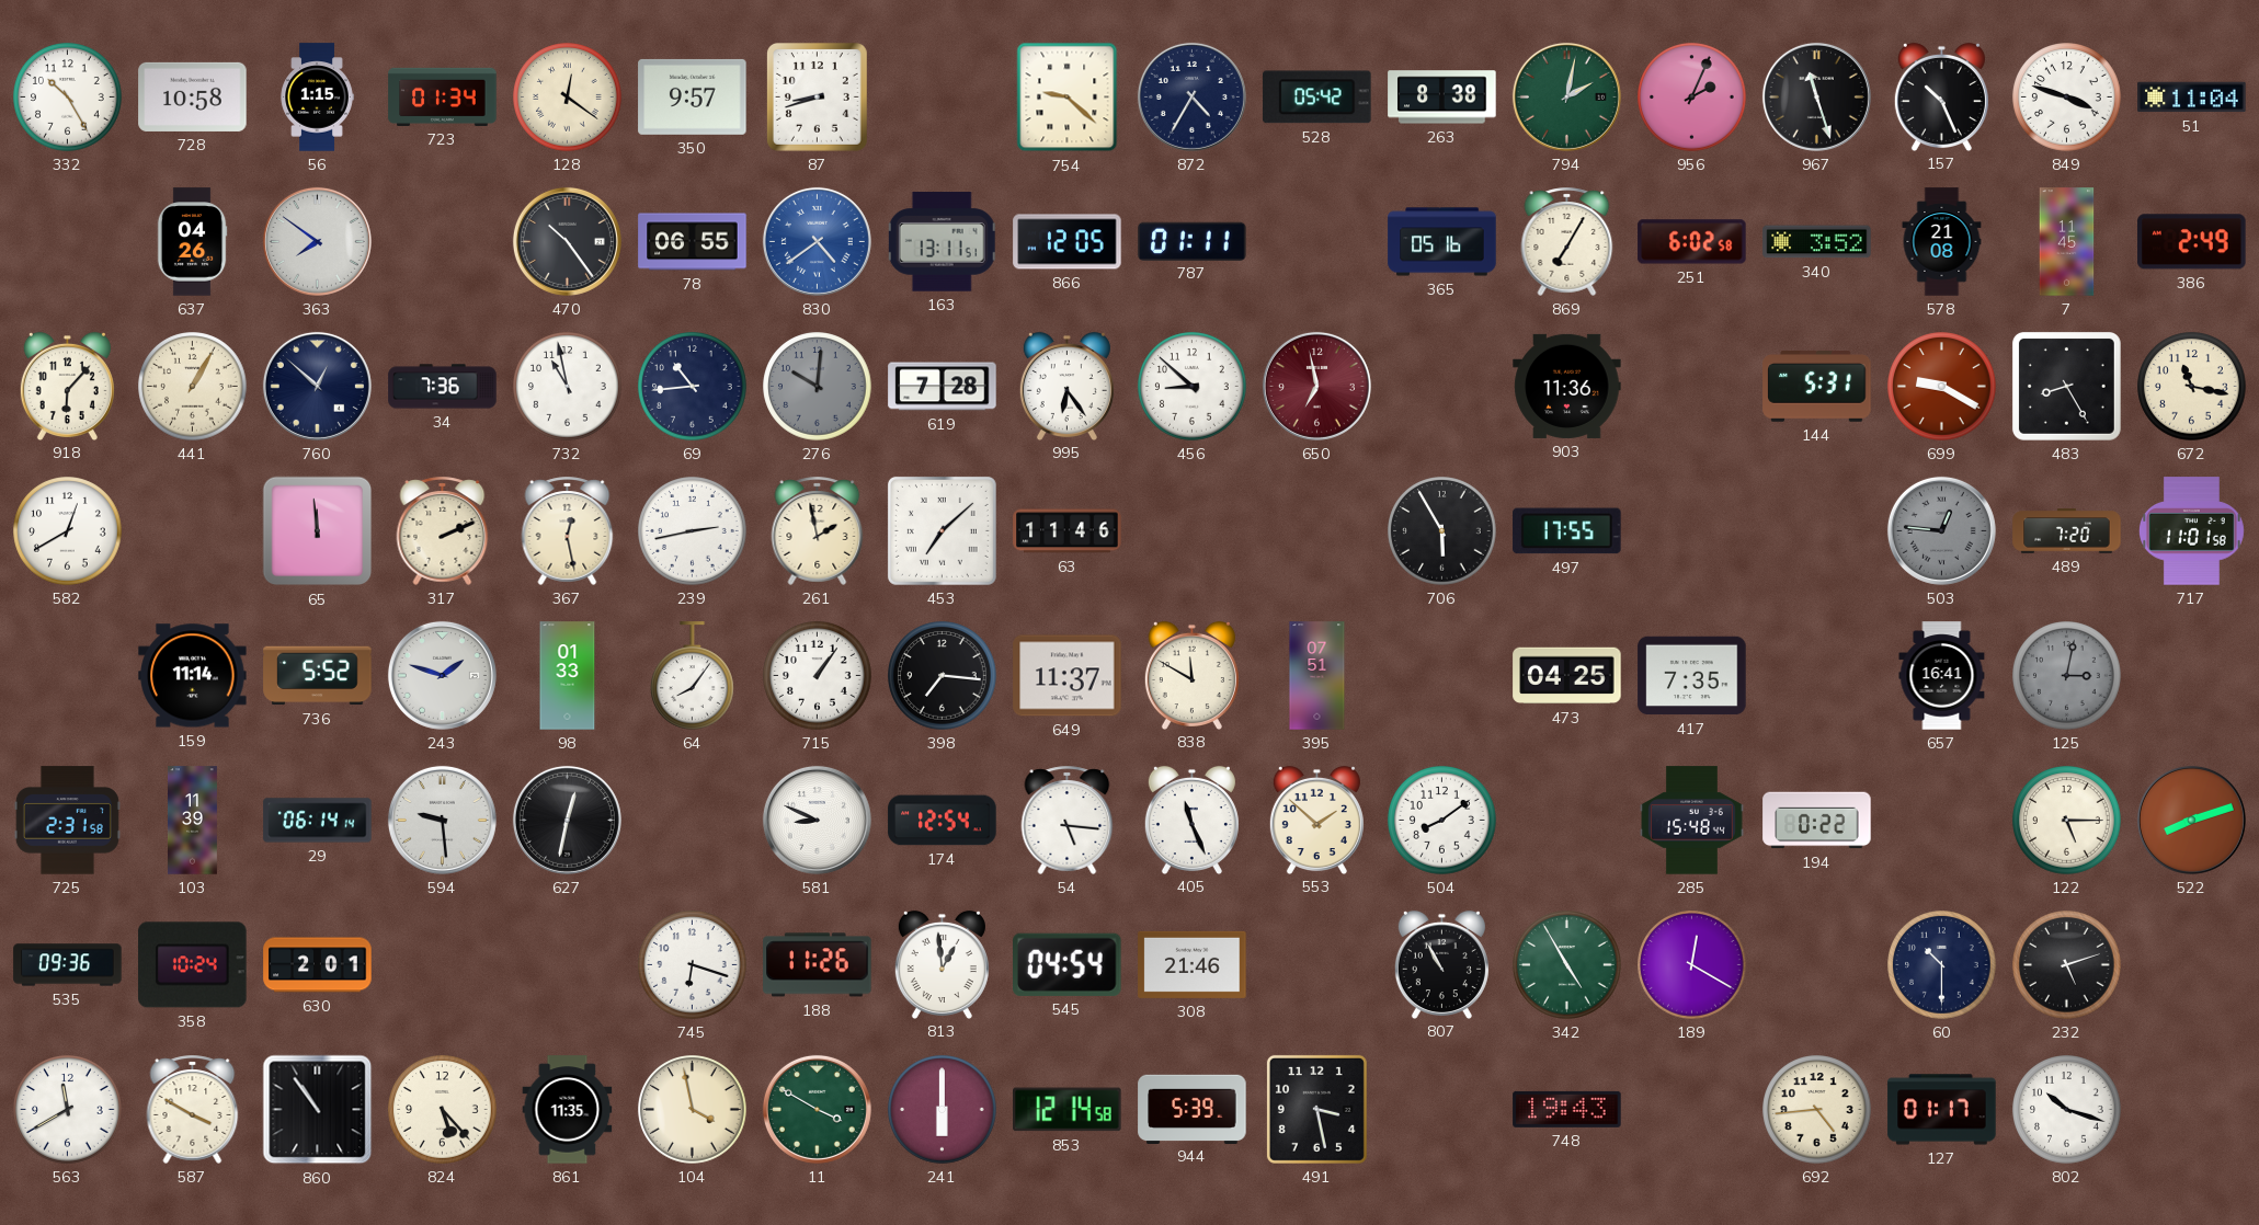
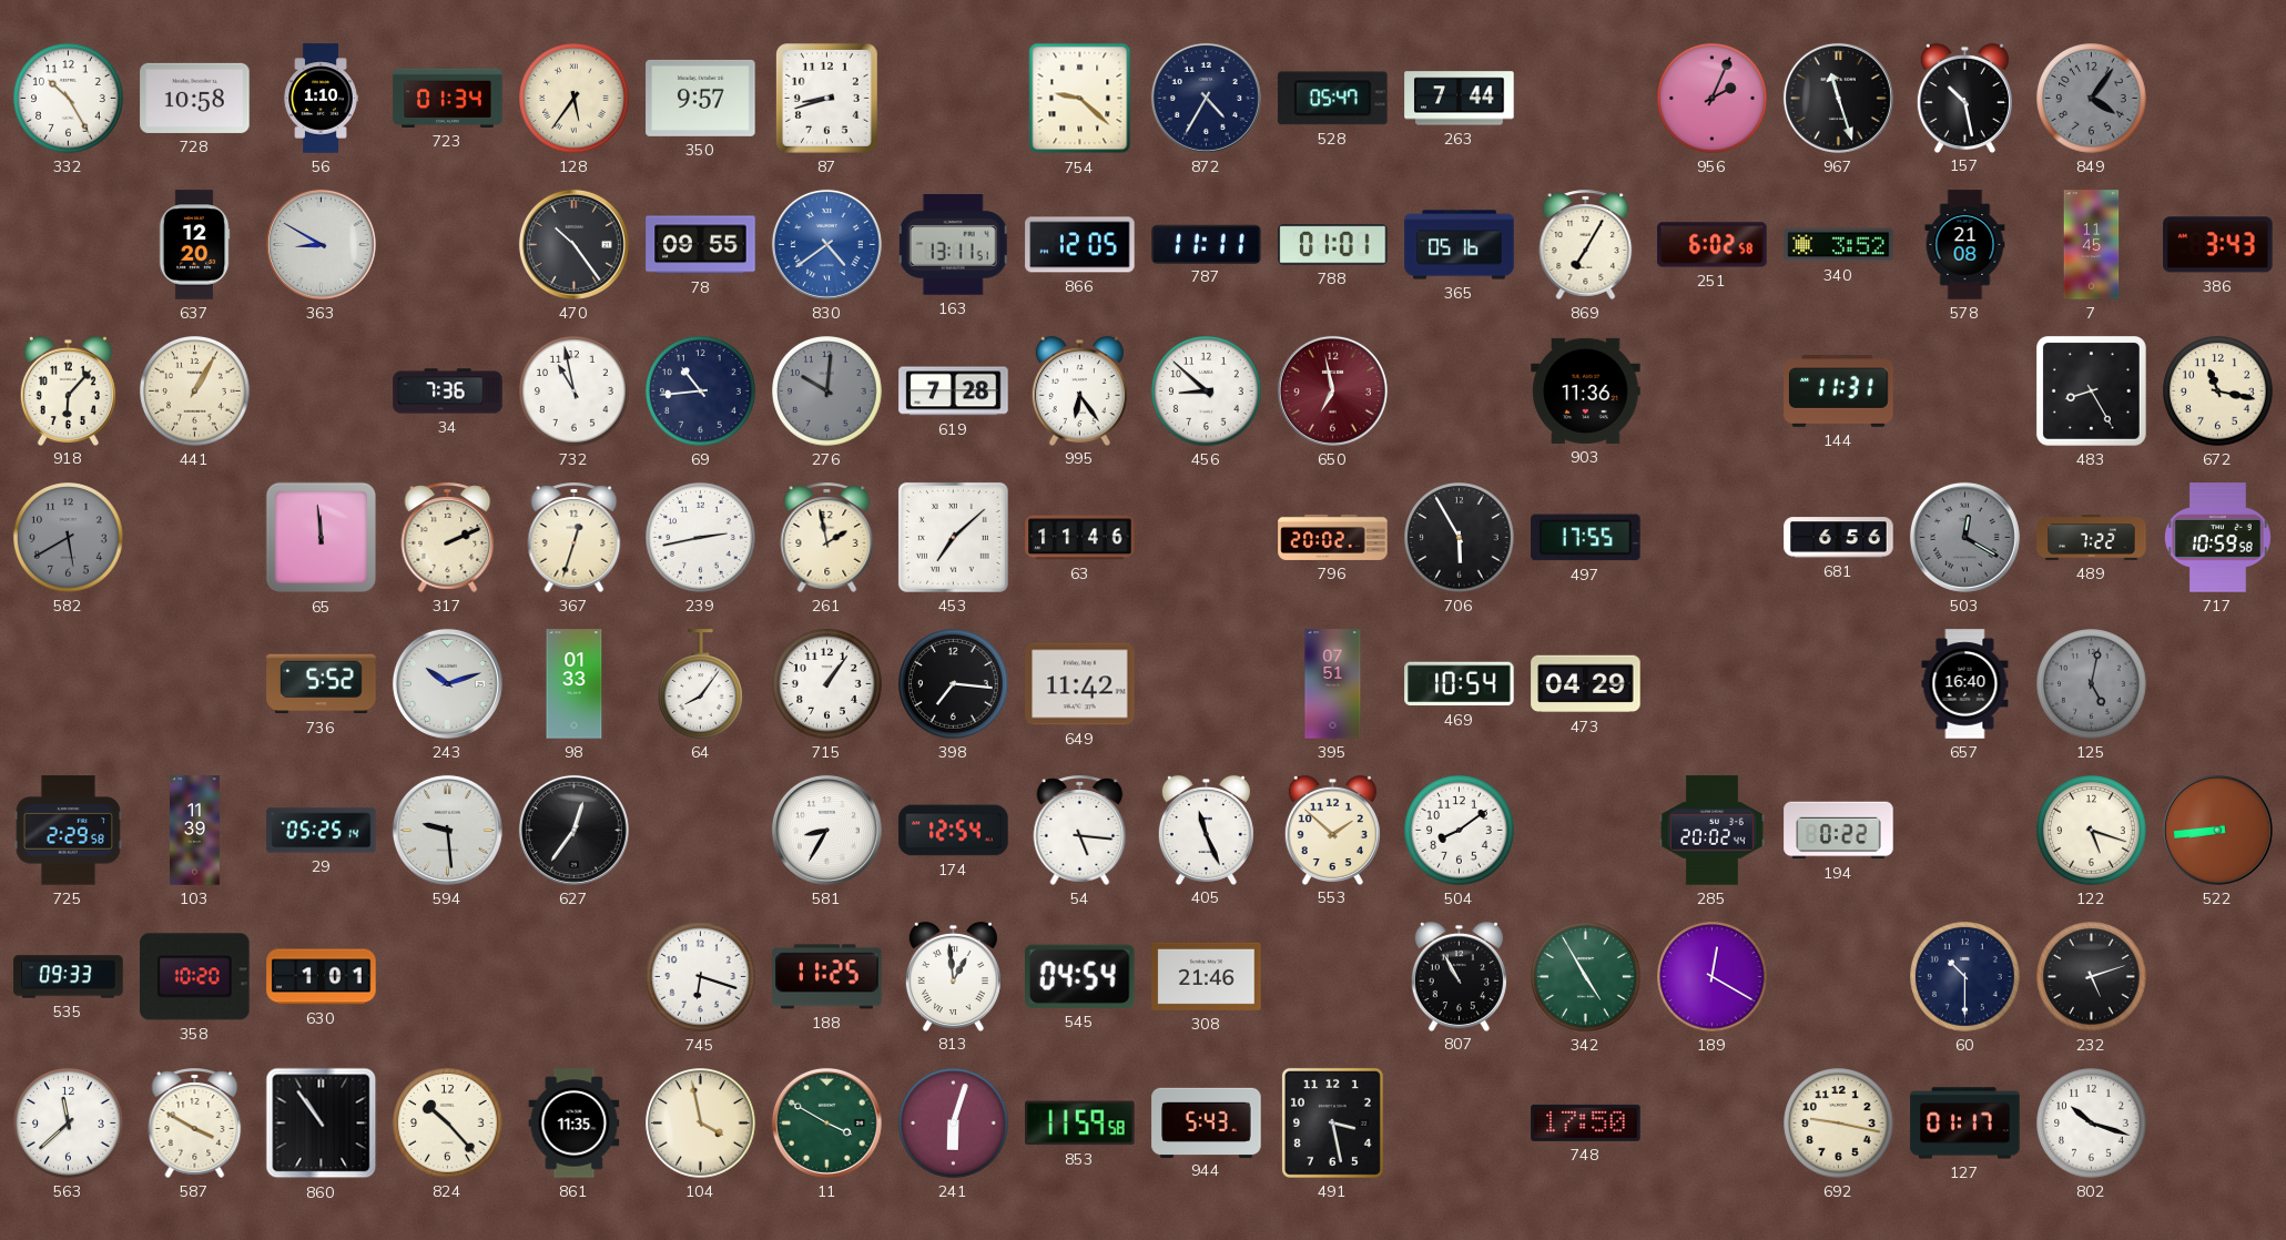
56: 1:15 -> 1:10
128: 12:21 -> 5:36
528: 05:42 -> 05:47
263: 8:38 -> 7:44
794: 2:02 -> none
157: 10:26 -> 10:28
849: 3:48 -> 4:06
849 dial: white -> grey
51: 11:04 -> none
637: 04:26 -> 12:20
363: 7:51 -> 8:50
78: 06:55 -> 09:55
787: 01:11 -> 11:11
788: none -> 01:01
386: 2:49 -> 3:43
760: 12:52 -> none
144: 5:31 -> 11:31
699: 9:20 -> none
582: 12:40 -> 5:40
582 dial: white -> grey
367: 12:28 -> 12:33
796: none -> 20:02
681: none -> 6:56
503: 12:46 -> 12:20
489: 7:20 -> 7:22
717: 11:01 -> 10:59
159: 11:14 -> none
243: 1:48 -> 10:12
649: 11:37 -> 11:42
838: 11:50 -> none
469: none -> 10:54
473: 04:25 -> 04:29
417: 7:35 -> none
657: 16:41 -> 16:40
125: 3:02 -> 5:02
725: 2:31 -> 2:29
29: 06:14 -> 05:25
627: 12:32 -> 12:36
581: 8:49 -> 8:35
285: 15:48 -> 20:02
122: 5:15 -> 5:18
522: 8:12 -> 8:44
535: 09:36 -> 09:33
358: 10:24 -> 10:20
630: 2:01 -> 1:01
188: 11:26 -> 11:25
563: 11:40 -> 11:38
824: 5:23 -> 10:23
241: 6:00 -> 6:03
853: 12:14 -> 11:59
944: 5:39 -> 5:43
748: 19:43 -> 17:50
692: 4:44 -> 9:17
